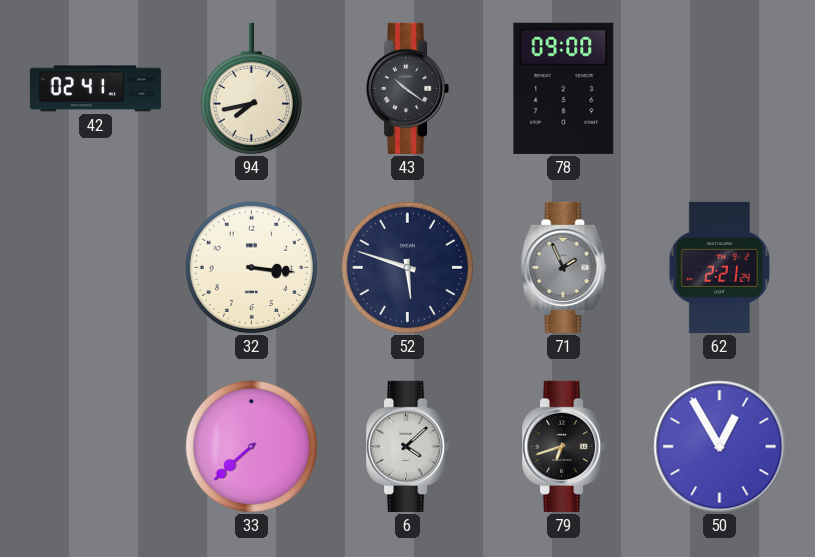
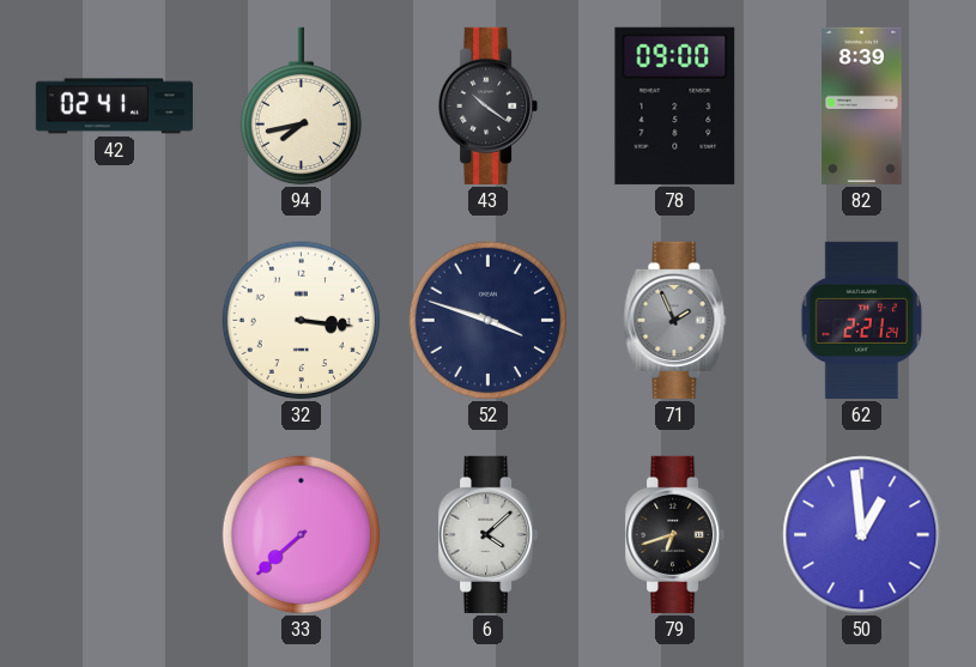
82: none -> 8:39
52: 5:48 -> 3:48
50: 12:55 -> 12:59
